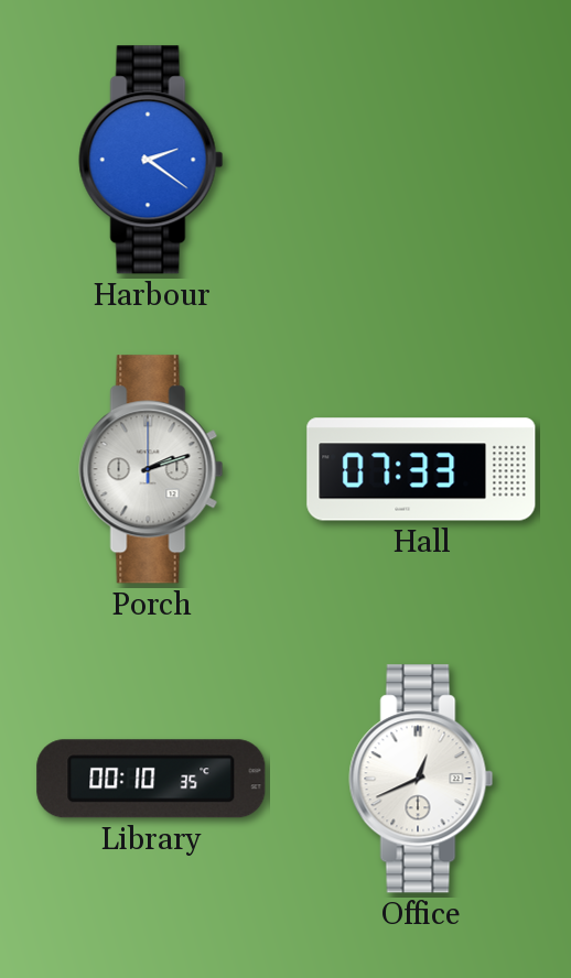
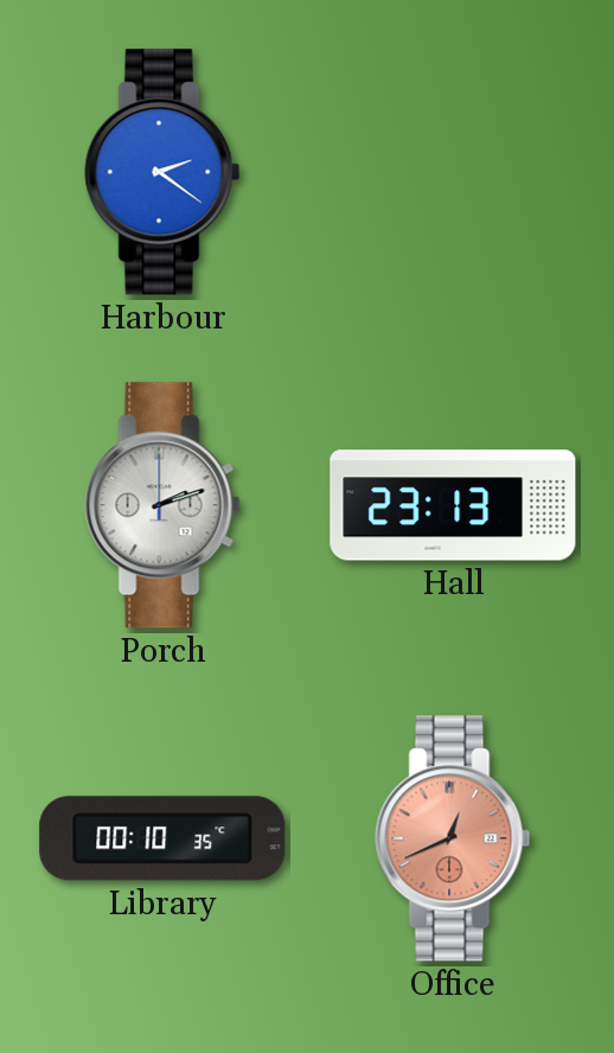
Hall: 07:33 -> 23:13
Office dial: white -> salmon
